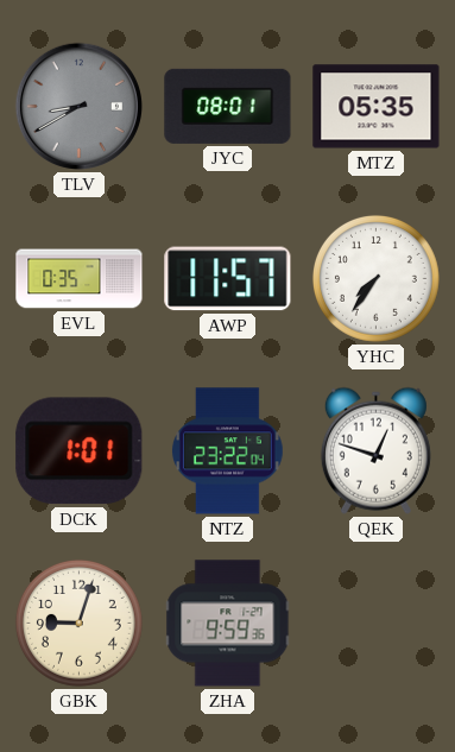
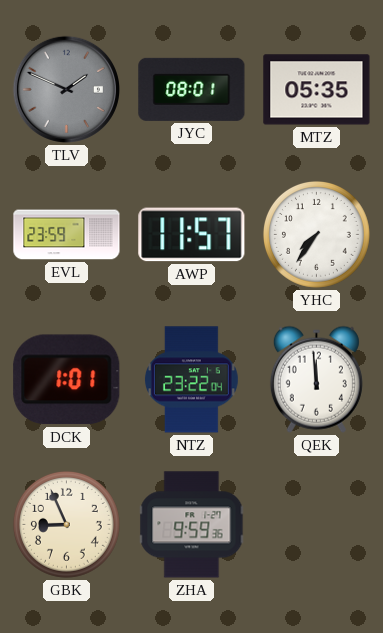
TLV: 8:40 -> 1:49
EVL: 0:35 -> 23:59
QEK: 12:48 -> 11:59
GBK: 9:03 -> 8:56
